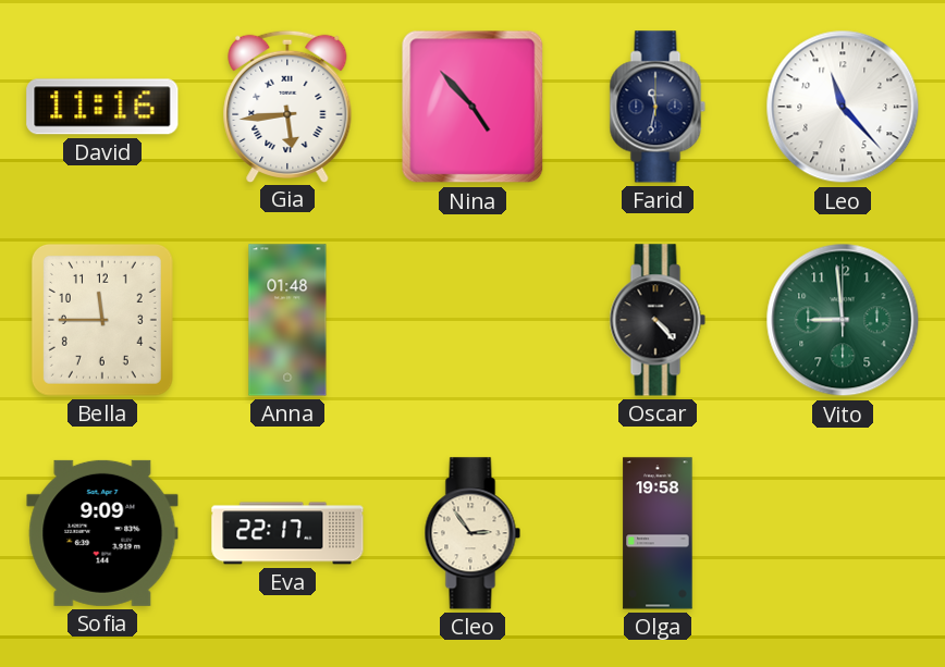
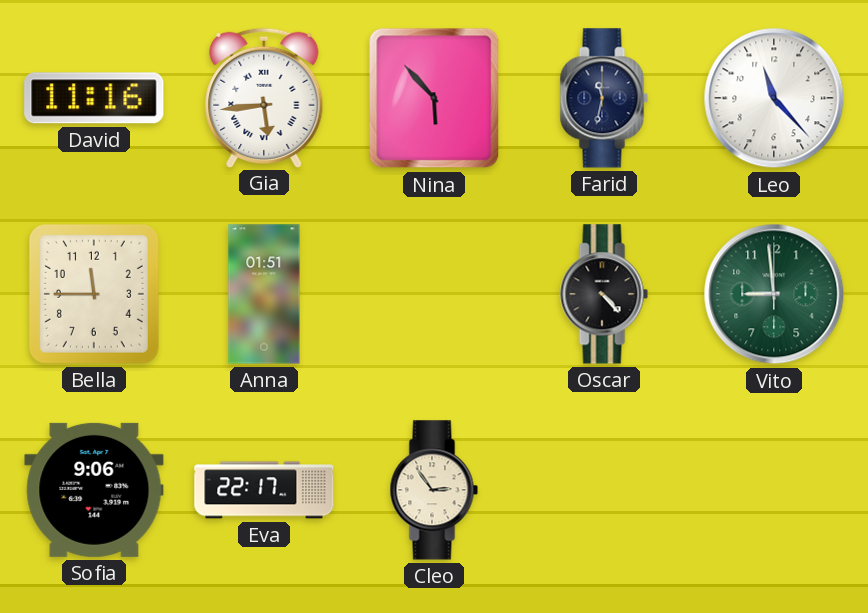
Nina: 4:53 -> 5:53
Anna: 01:48 -> 01:51
Sofia: 9:09 -> 9:06
Olga: 19:58 -> none
